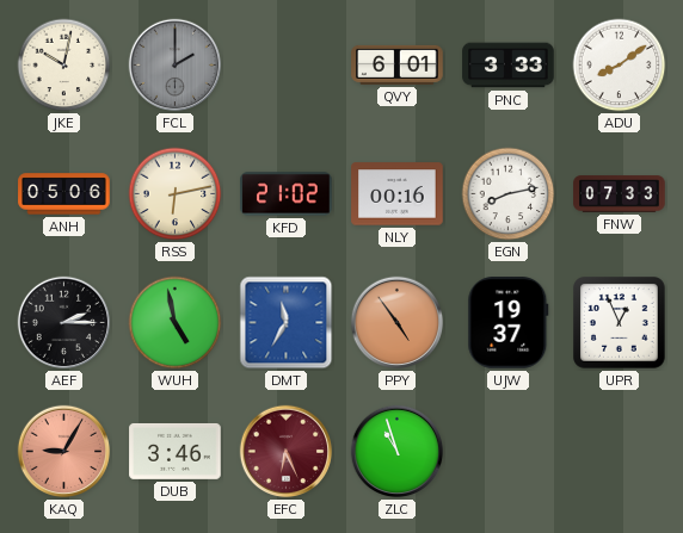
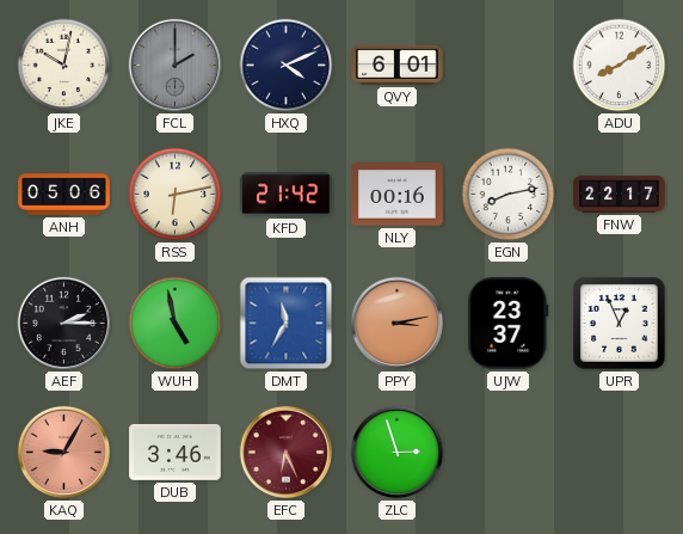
HXQ: none -> 4:11
PNC: 3:33 -> none
KFD: 21:02 -> 21:42
FNW: 07:33 -> 22:17
PPY: 4:54 -> 3:13
UJW: 19:37 -> 23:37
ZLC: 10:57 -> 2:57
